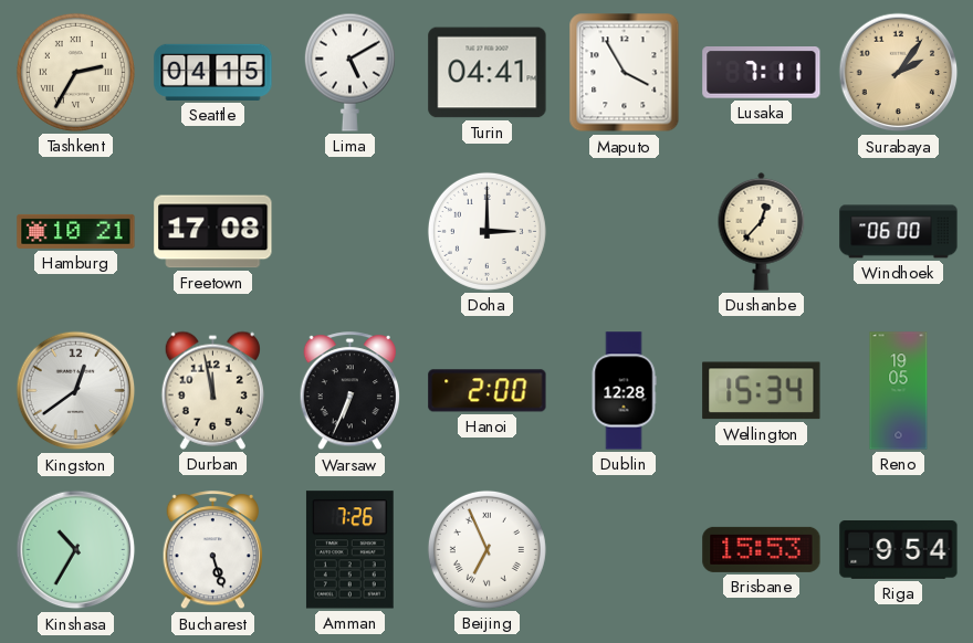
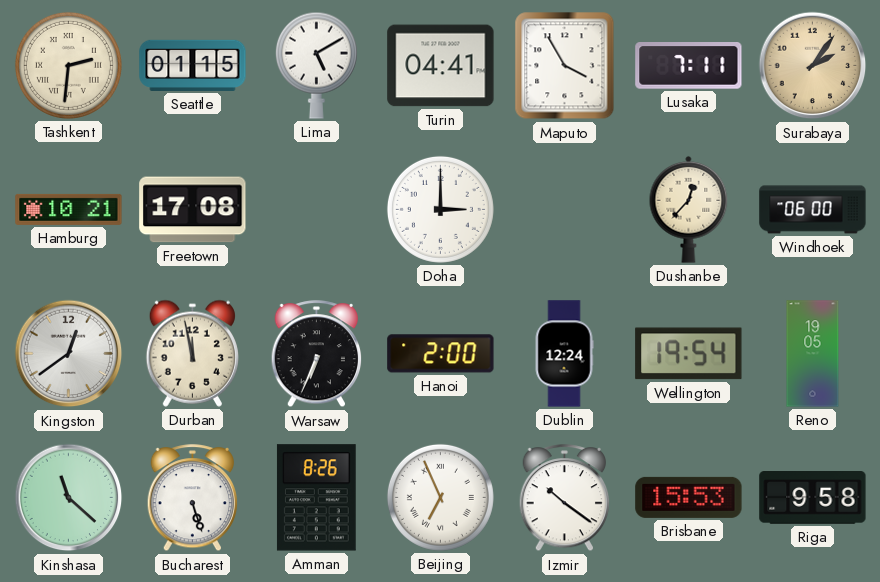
Tashkent: 2:35 -> 2:31
Seattle: 04:15 -> 01:15
Dublin: 12:28 -> 12:24
Wellington: 15:34 -> 19:54
Kinshasa: 10:35 -> 11:22
Amman: 7:26 -> 8:26
Izmir: none -> 10:21
Riga: 9:54 -> 9:58
